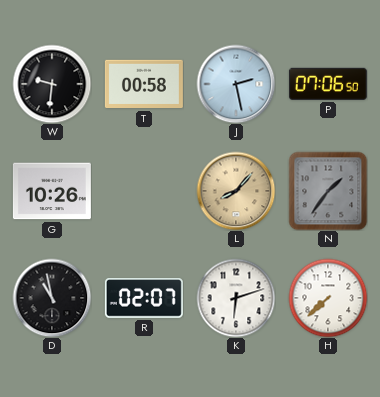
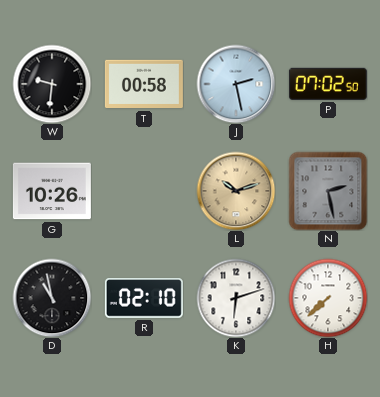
P: 07:06 -> 07:02
L: 8:07 -> 10:12
N: 1:36 -> 2:28
R: 02:07 -> 02:10
